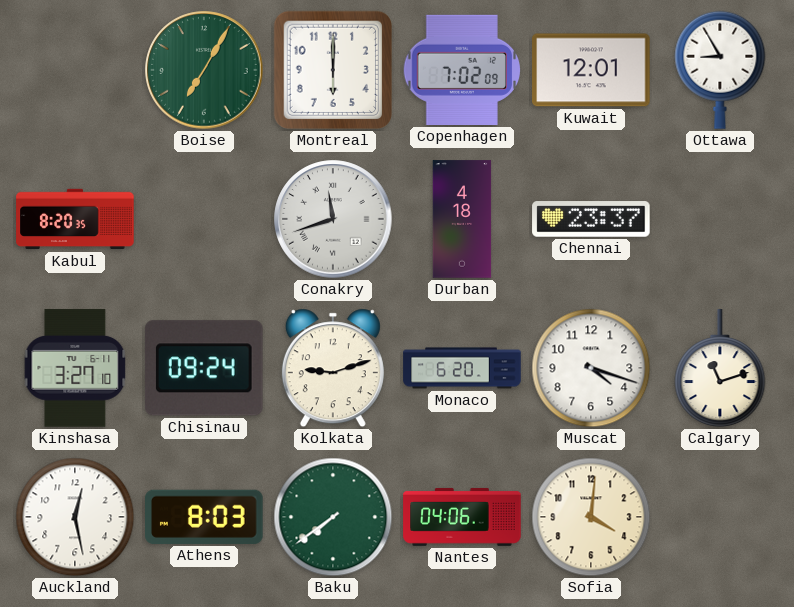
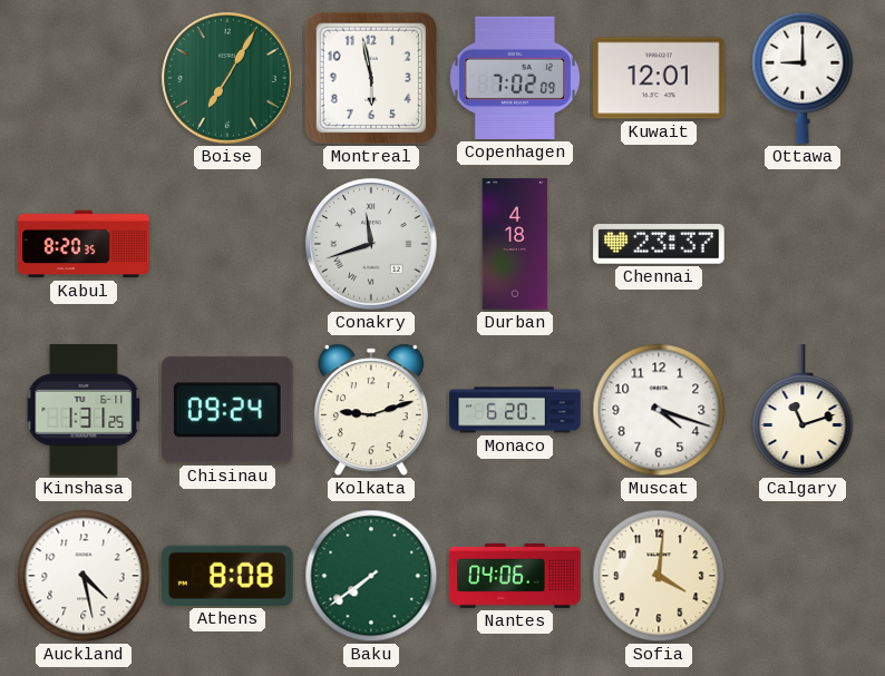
Montreal: 6:00 -> 5:58
Ottawa: 8:55 -> 9:00
Kinshasa: 3:27 -> 1:31
Auckland: 12:28 -> 4:28
Athens: 8:03 -> 8:08
